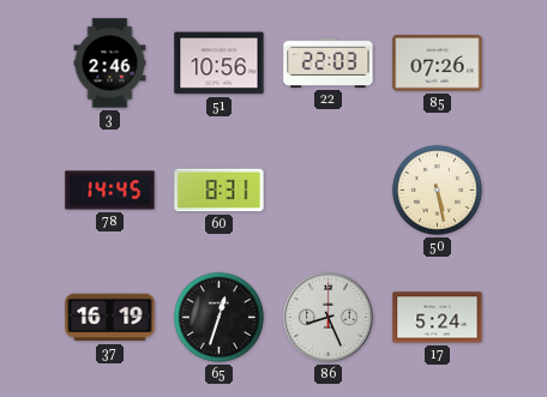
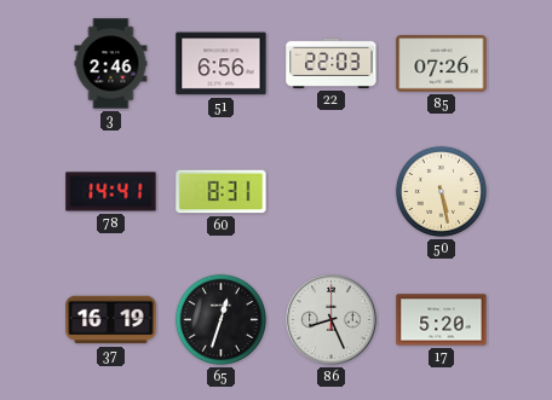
51: 10:56 -> 6:56
78: 14:45 -> 14:41
17: 5:24 -> 5:20
